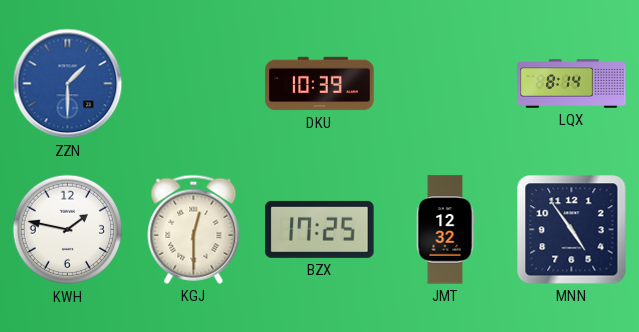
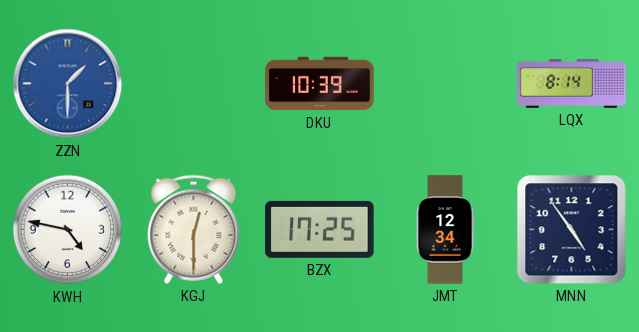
KWH: 1:47 -> 4:47
JMT: 12:32 -> 12:34
